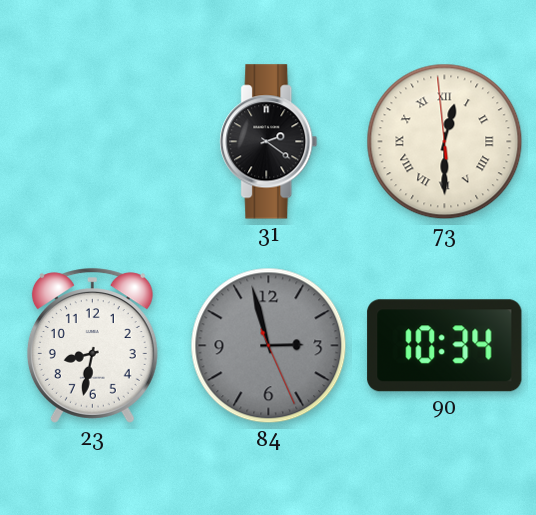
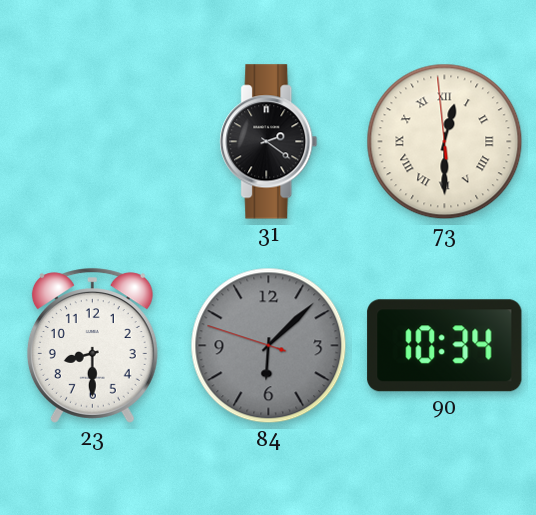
23: 8:32 -> 8:30
84: 2:57 -> 6:07
